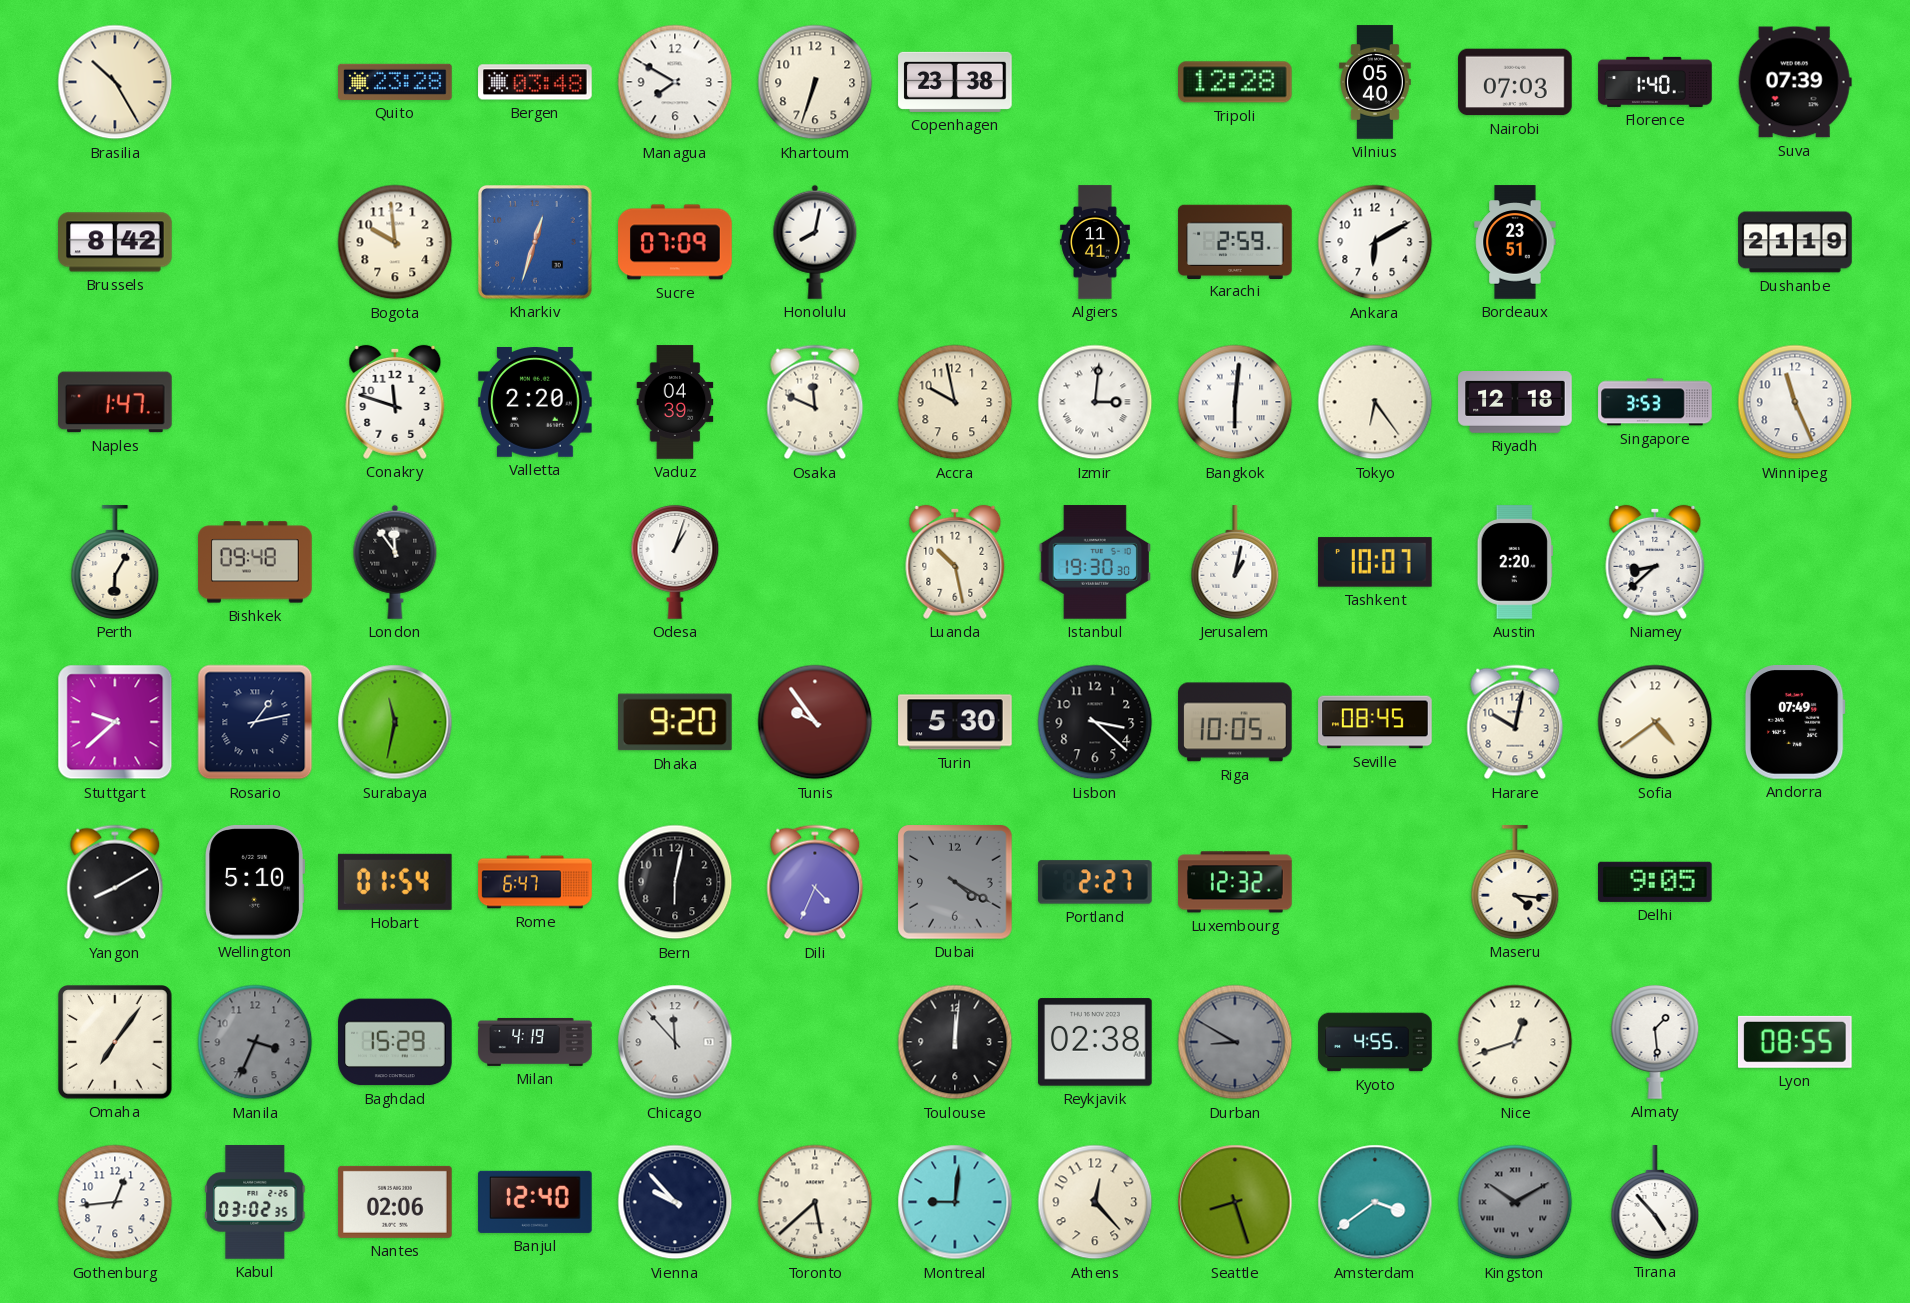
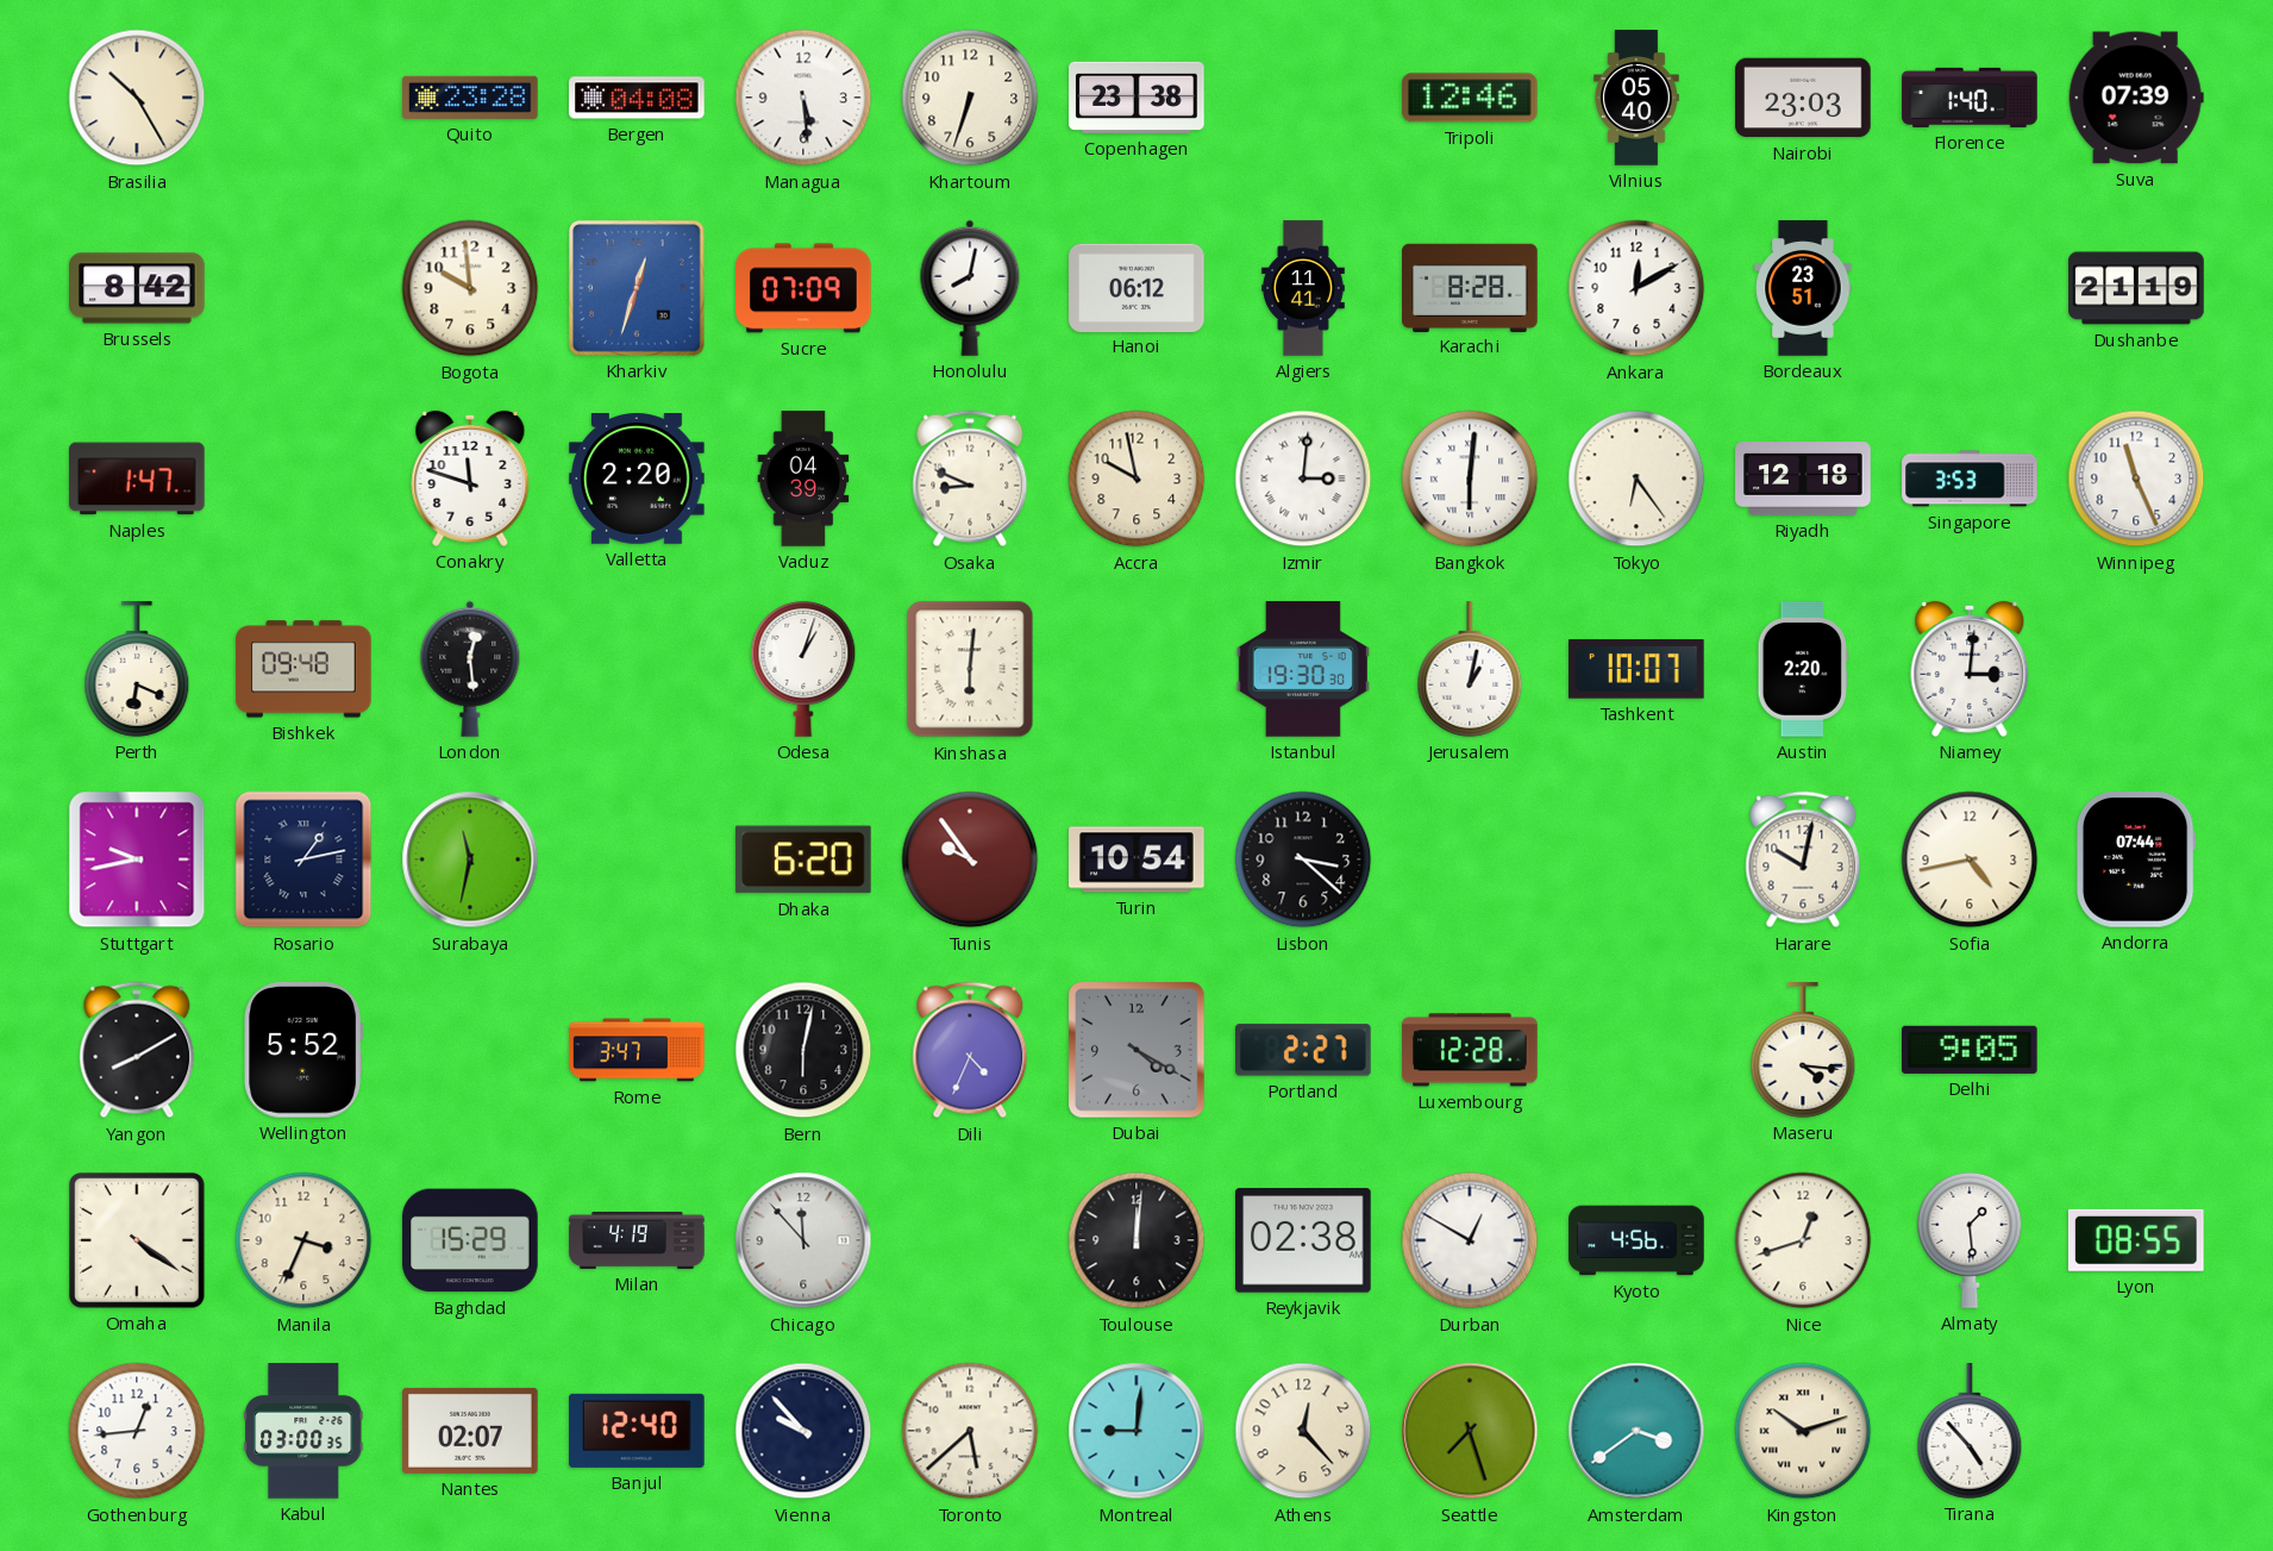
Bergen: 03:48 -> 04:08
Managua: 7:50 -> 5:29
Tripoli: 12:28 -> 12:46
Nairobi: 07:03 -> 23:03
Hanoi: none -> 06:12
Karachi: 2:59 -> 8:28
Ankara: 6:10 -> 12:10
Osaka: 11:49 -> 8:49
Perth: 6:05 -> 6:19
London: 11:54 -> 12:29
Kinshasa: none -> 6:01
Luanda: 10:28 -> none
Niamey: 8:38 -> 3:01
Stuttgart: 9:38 -> 9:43
Dhaka: 9:20 -> 6:20
Turin: 5:30 -> 10:54
Riga: 10:05 -> none
Seville: 08:45 -> none
Sofia: 4:39 -> 4:43
Andorra: 07:49 -> 07:44
Wellington: 5:10 -> 5:52
Hobart: 01:54 -> none
Rome: 6:47 -> 3:47
Luxembourg: 12:32 -> 12:28
Omaha: 7:06 -> 4:21
Manila dial: grey -> cream
Durban: 8:50 -> 12:50
Durban dial: grey -> white
Kyoto: 4:55 -> 4:56
Kabul: 03:02 -> 03:00
Nantes: 02:06 -> 02:07
Seattle: 8:27 -> 7:27
Kingston: 10:10 -> 10:12
Kingston dial: grey -> cream
